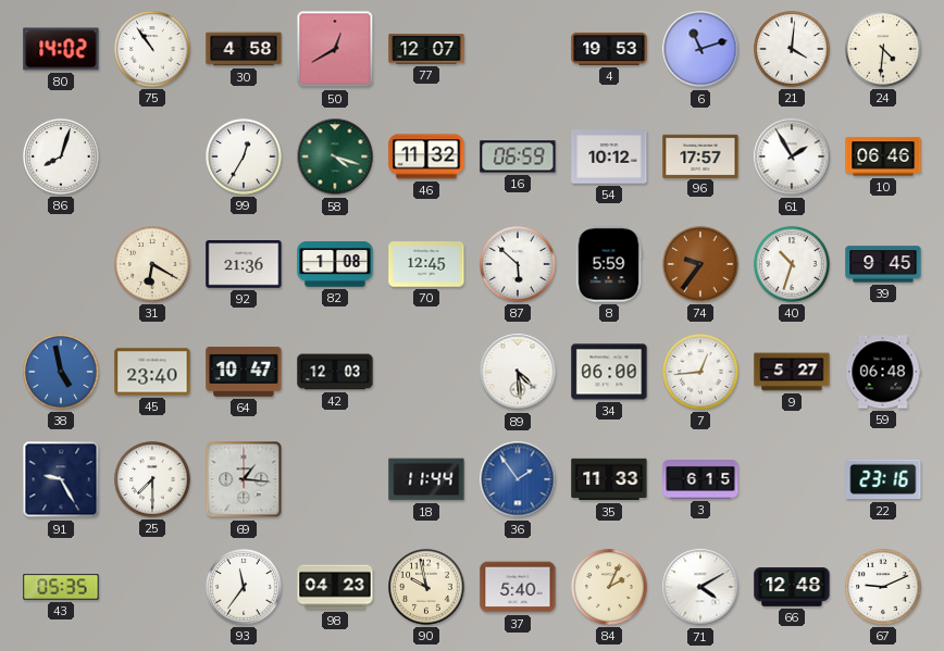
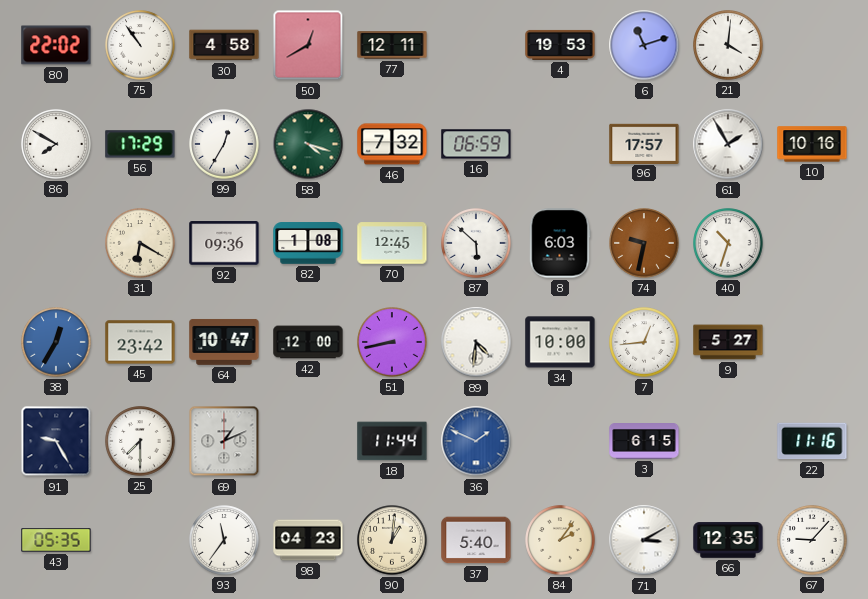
80: 14:02 -> 22:02
77: 12:07 -> 12:11
24: 4:31 -> none
86: 8:03 -> 7:50
56: none -> 17:29
46: 11:32 -> 7:32
54: 10:12 -> none
10: 06:46 -> 10:16
92: 21:36 -> 09:36
8: 5:59 -> 6:03
74: 9:36 -> 9:32
39: 9:45 -> none
38: 4:58 -> 12:35
45: 23:40 -> 23:42
42: 12:03 -> 12:00
51: none -> 8:43
89: 4:29 -> 4:31
34: 06:00 -> 10:00
59: 06:48 -> none
69: 1:16 -> 1:11
36: 1:54 -> 1:49
35: 11:33 -> none
22: 23:16 -> 11:16
90: 9:58 -> 1:01
84: 2:04 -> 2:06
71: 4:10 -> 3:10
66: 12:48 -> 12:35
67: 9:11 -> 9:07
